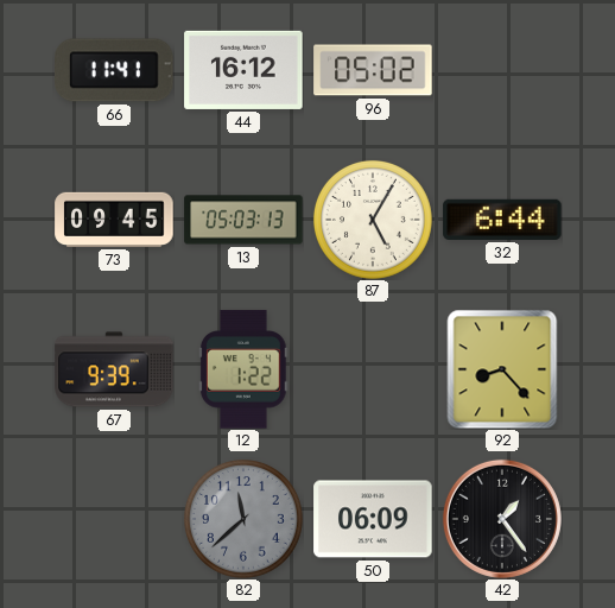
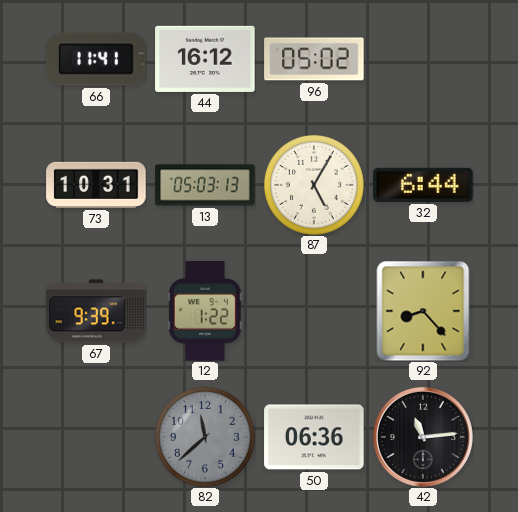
73: 09:45 -> 10:31
50: 06:09 -> 06:36
42: 1:24 -> 11:14
